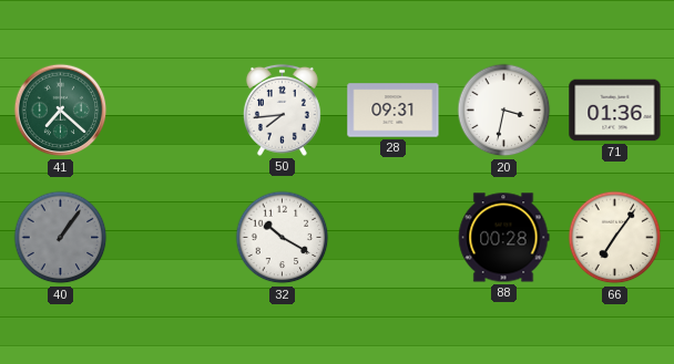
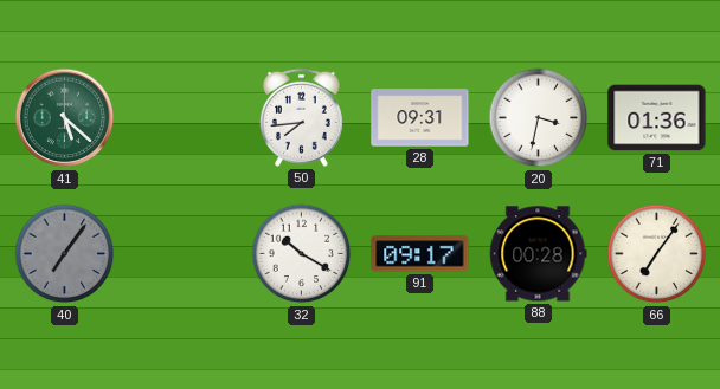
41: 7:22 -> 5:22
40: 1:06 -> 7:06
91: none -> 09:17
